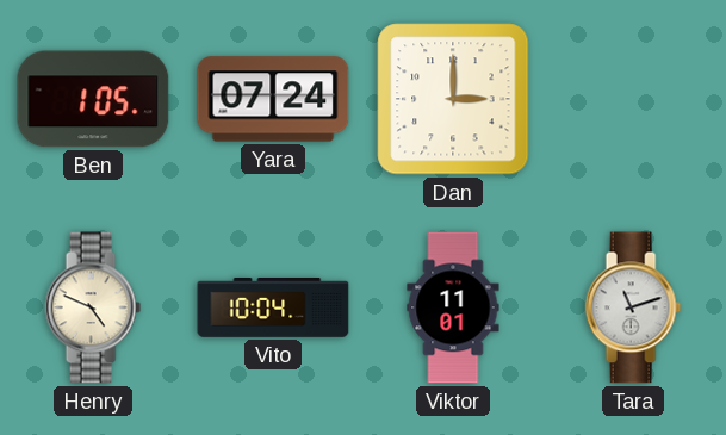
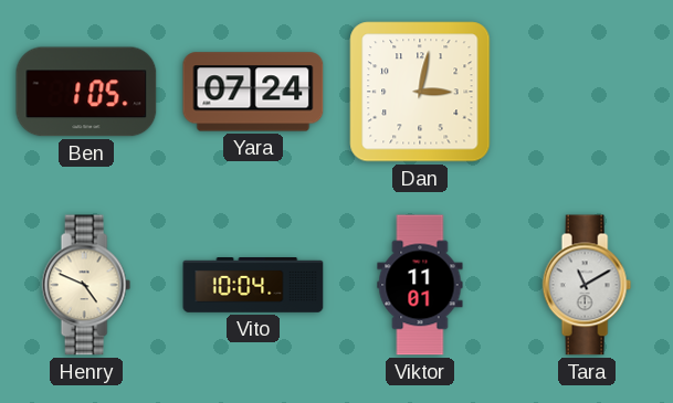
Dan: 3:00 -> 3:02
Tara: 11:12 -> 11:10
